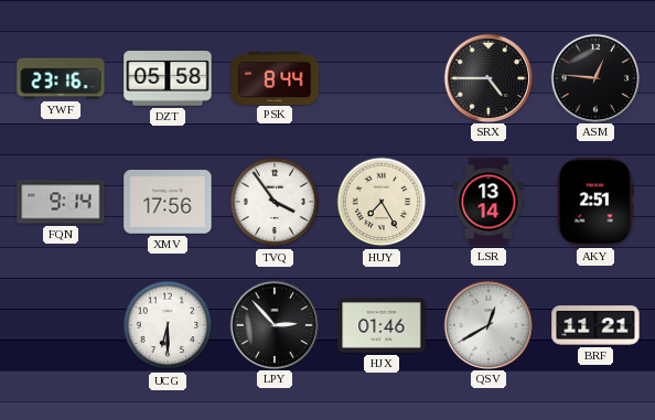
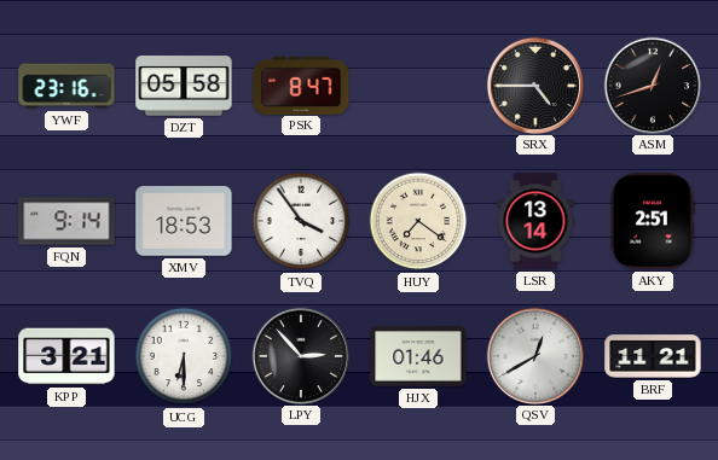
PSK: 8:44 -> 8:47
ASM: 12:46 -> 12:42
XMV: 17:56 -> 18:53
HUY: 7:25 -> 7:21
KPP: none -> 3:21
